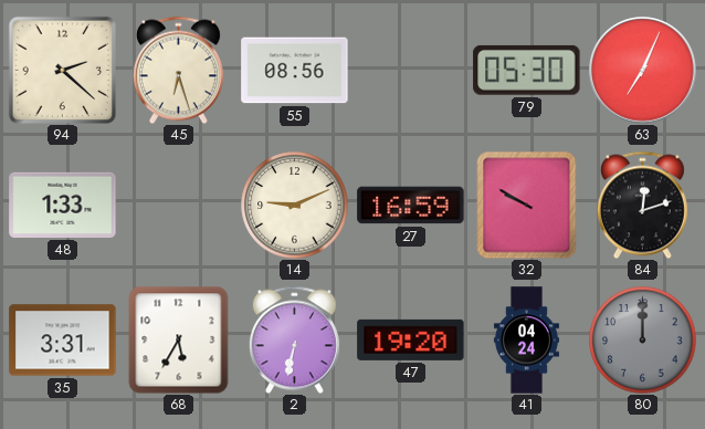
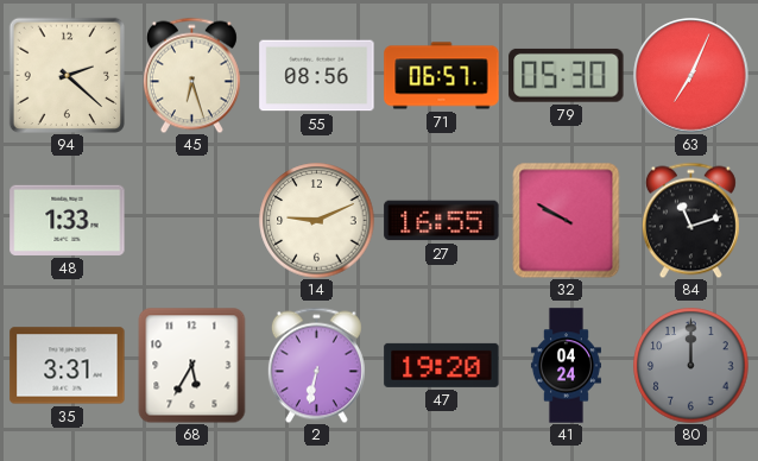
71: none -> 06:57
27: 16:59 -> 16:55
84: 12:12 -> 11:12
